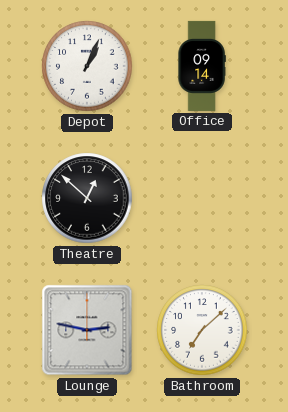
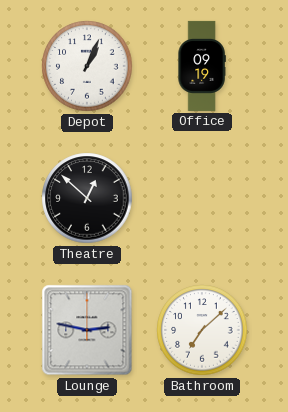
Office: 09:14 -> 09:19
